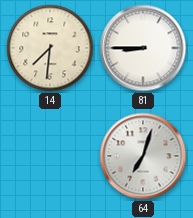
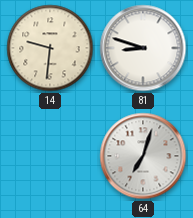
14: 7:31 -> 9:31
81: 8:45 -> 8:48
